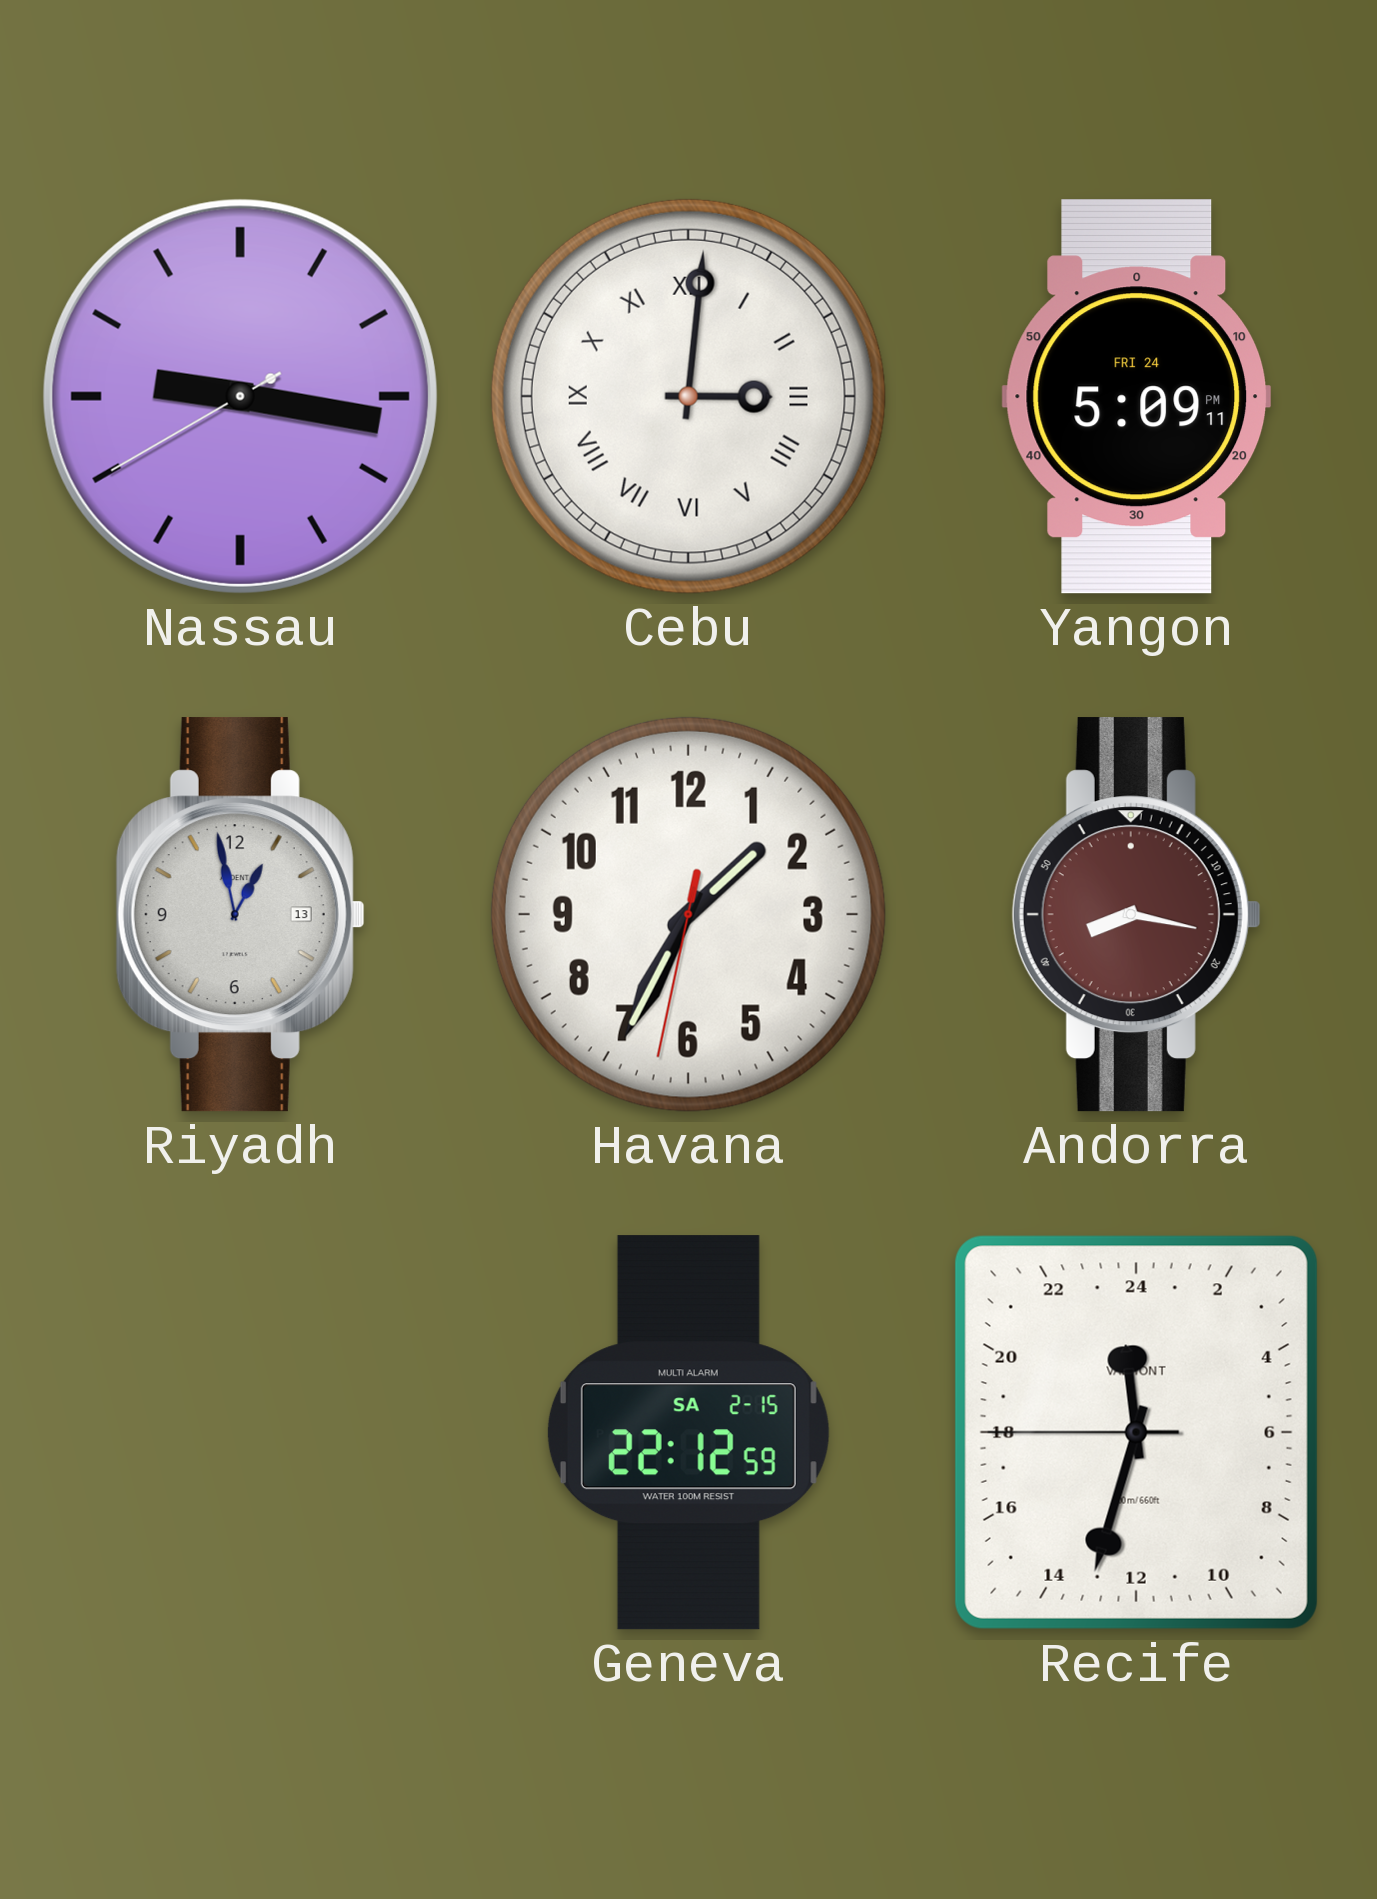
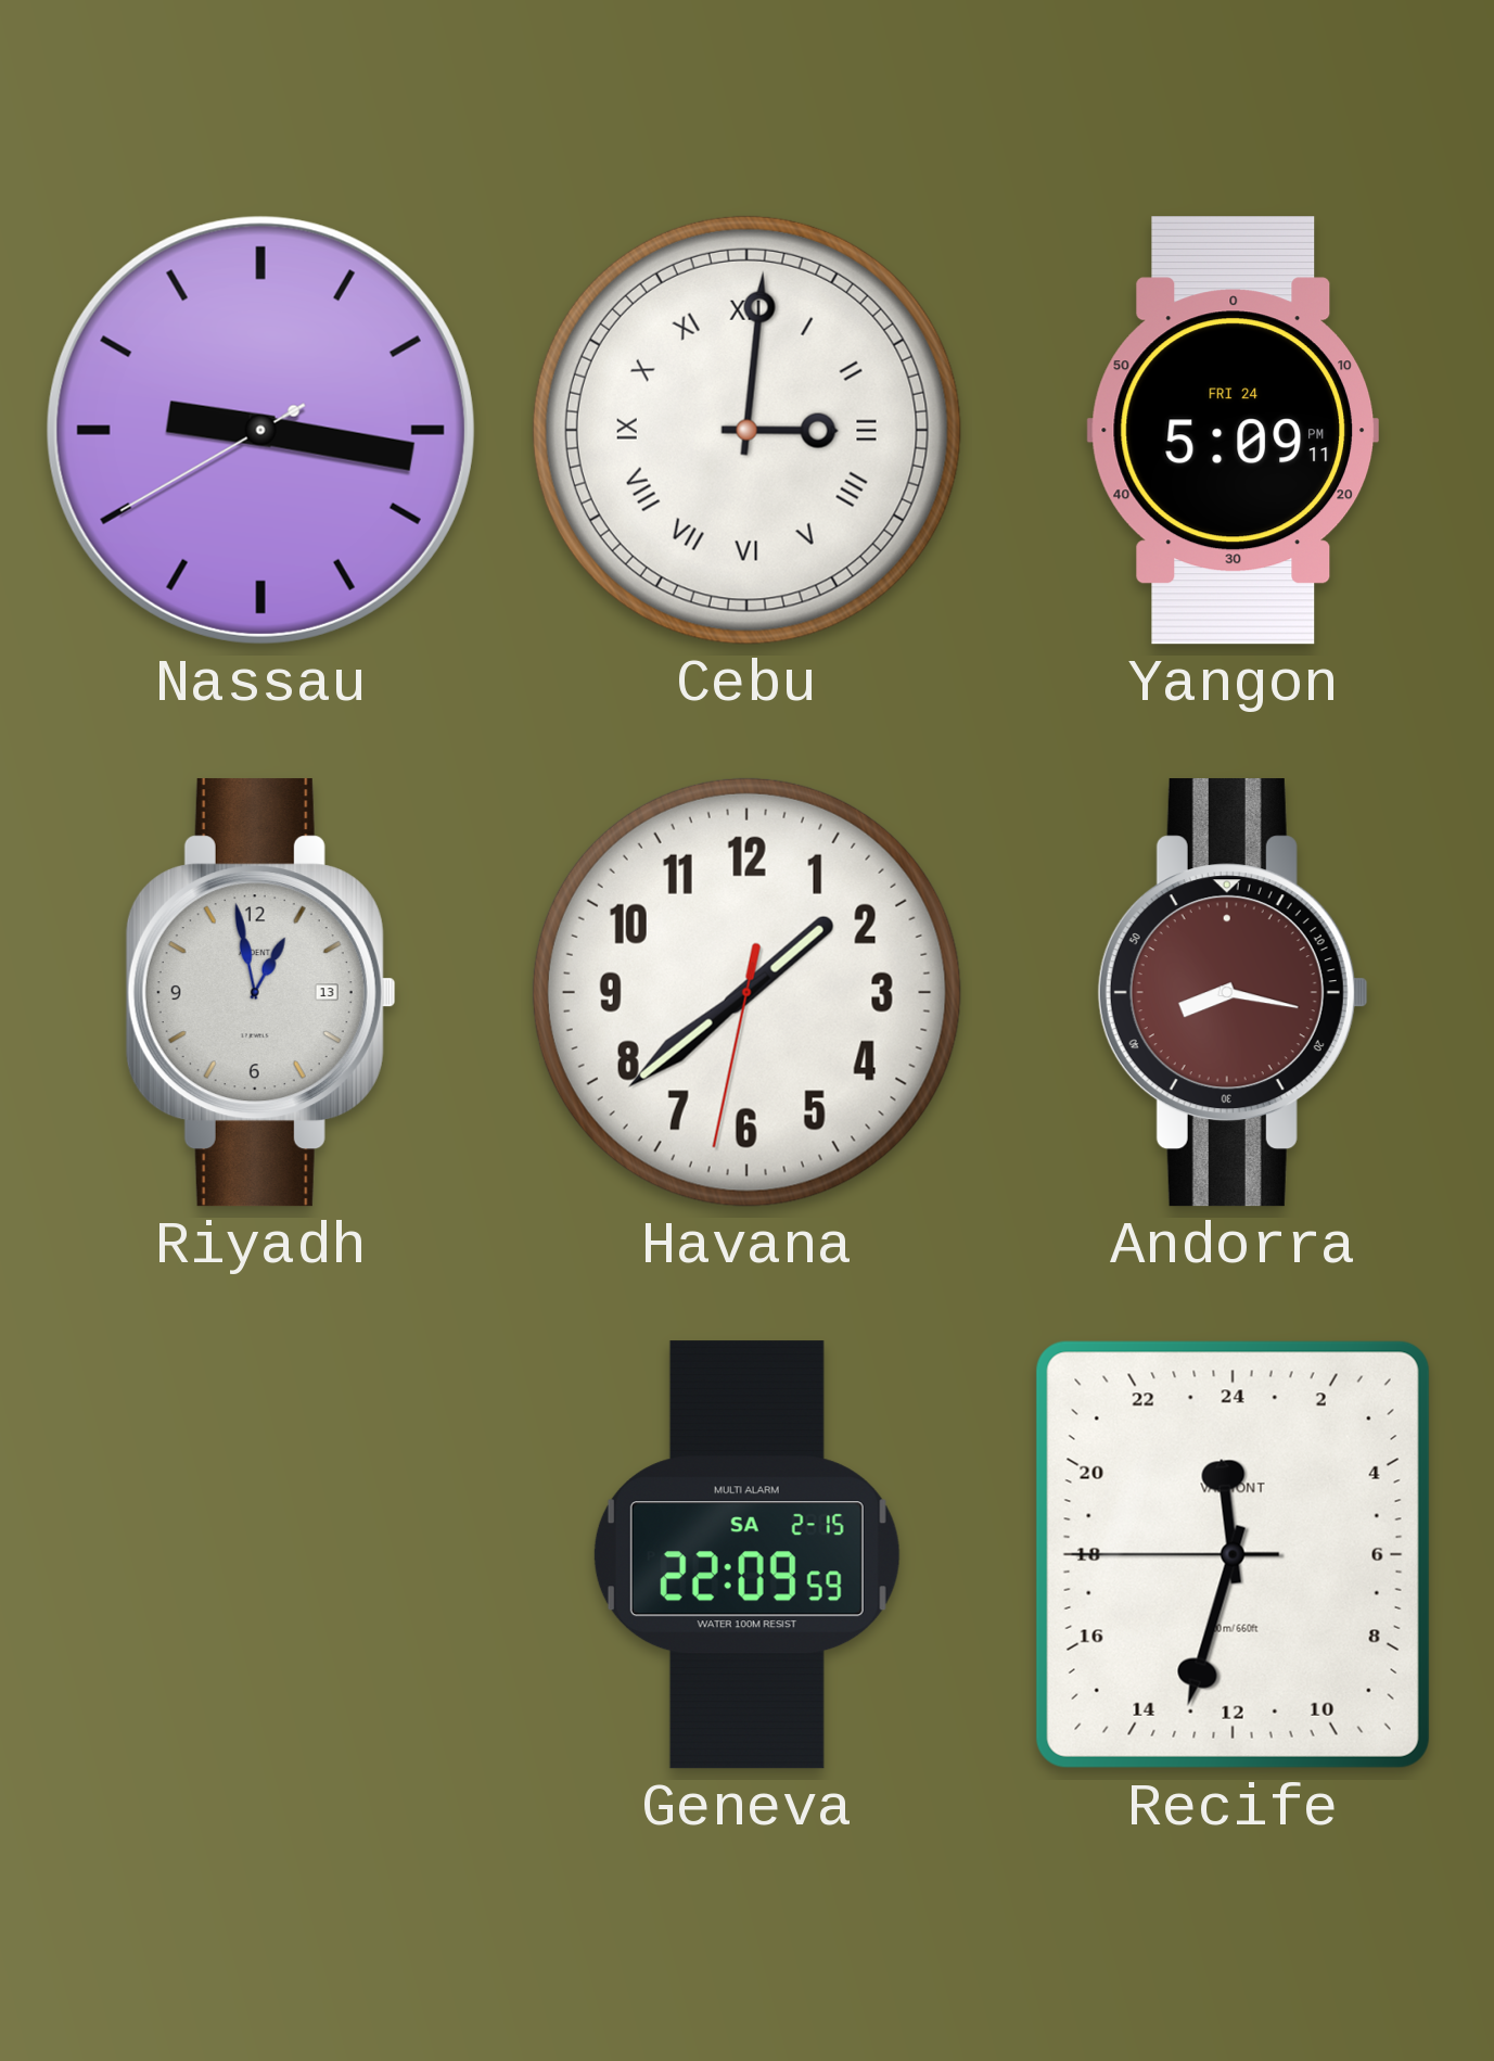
Havana: 1:34 -> 1:38
Geneva: 22:12 -> 22:09
